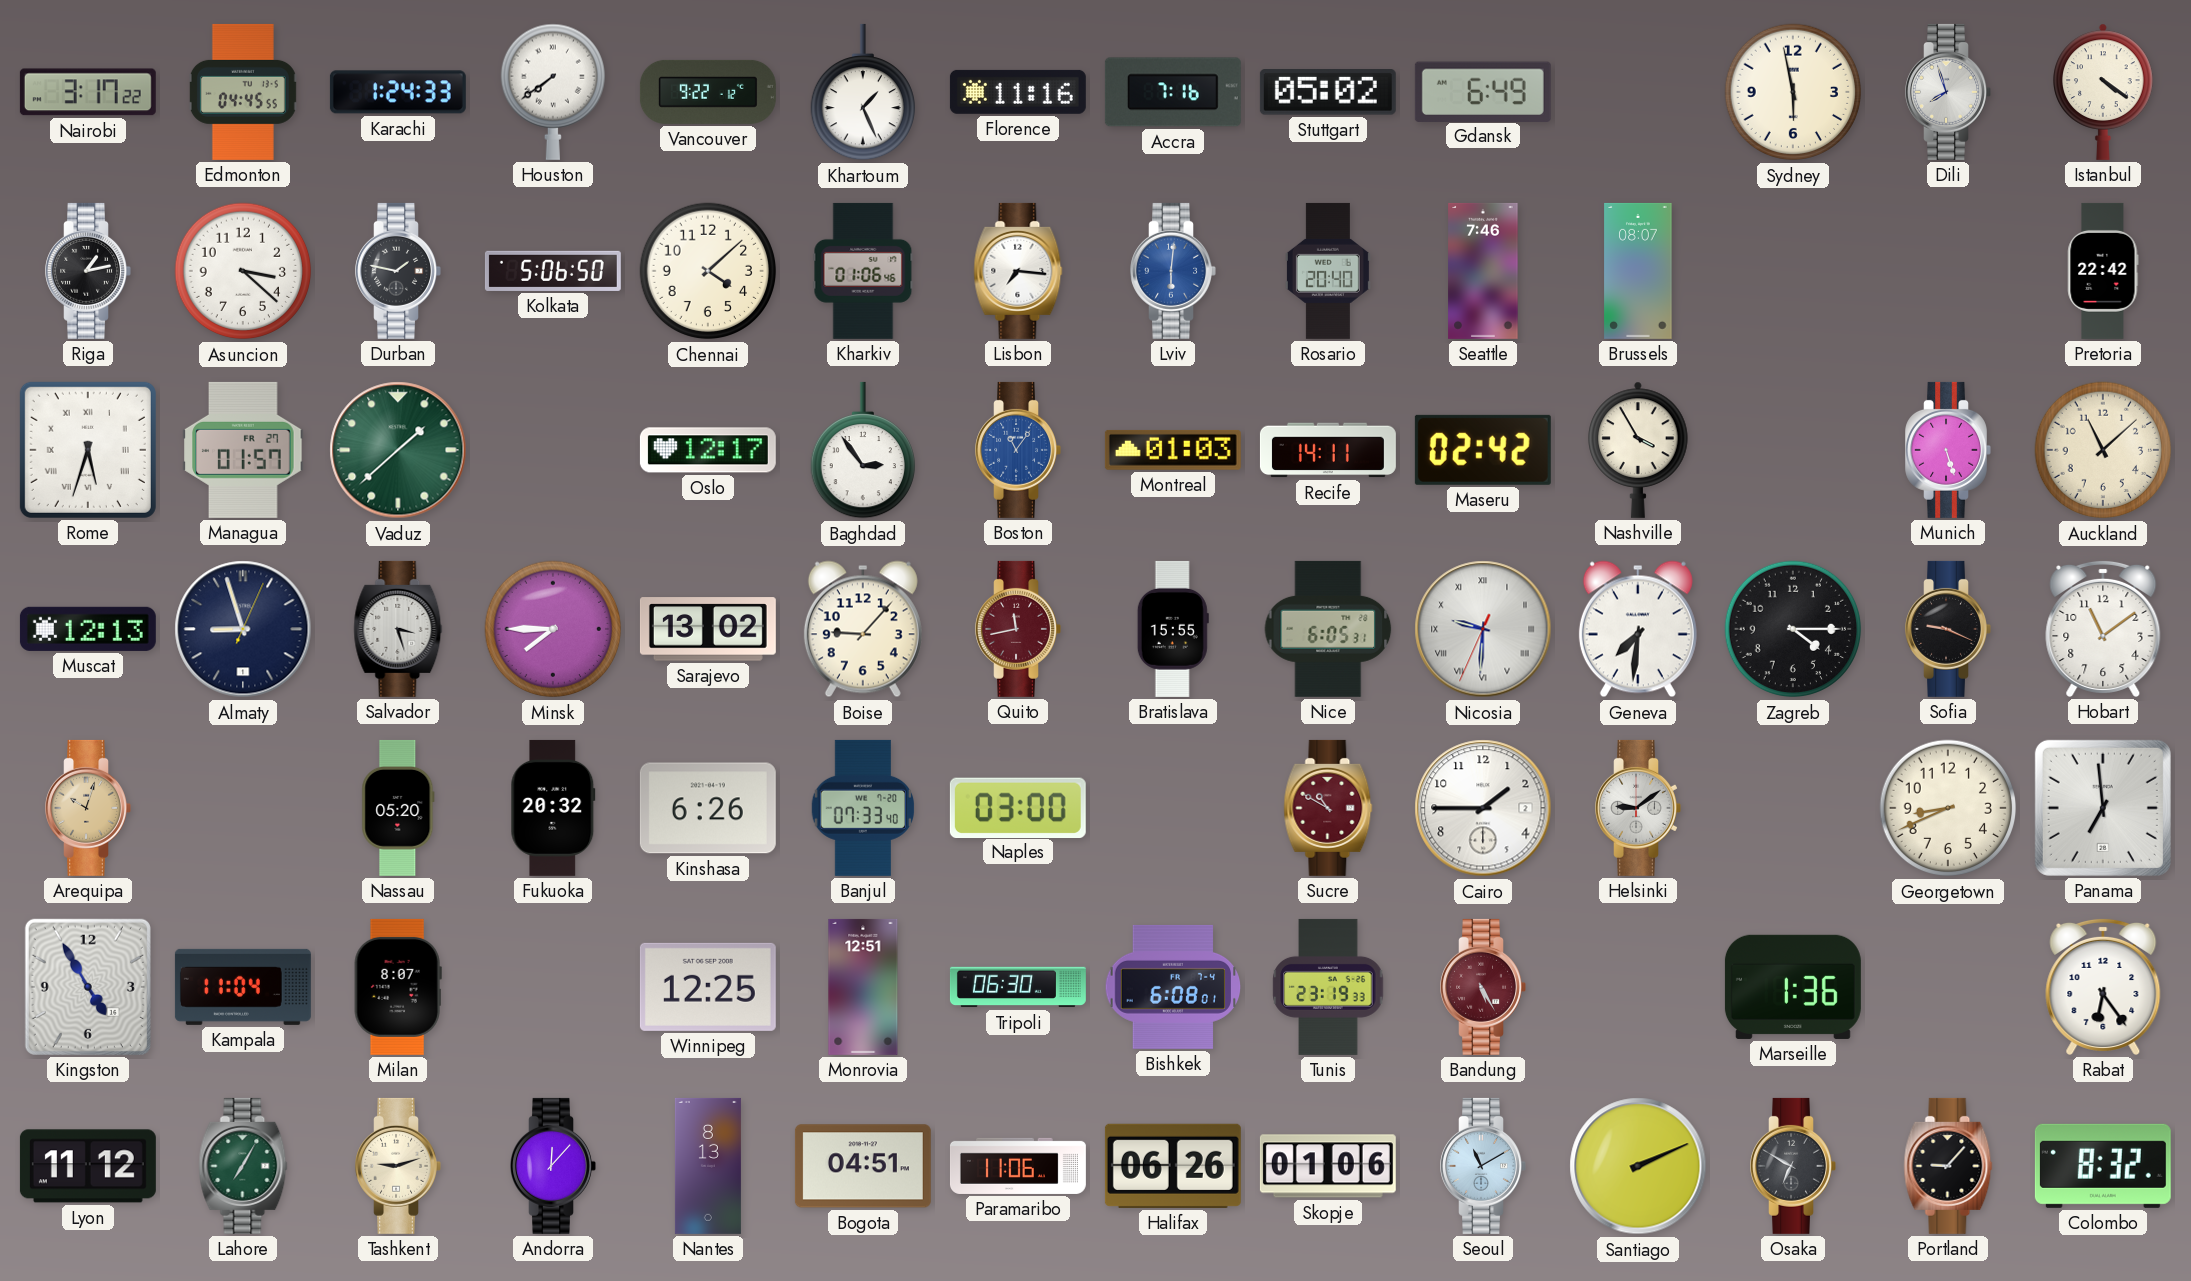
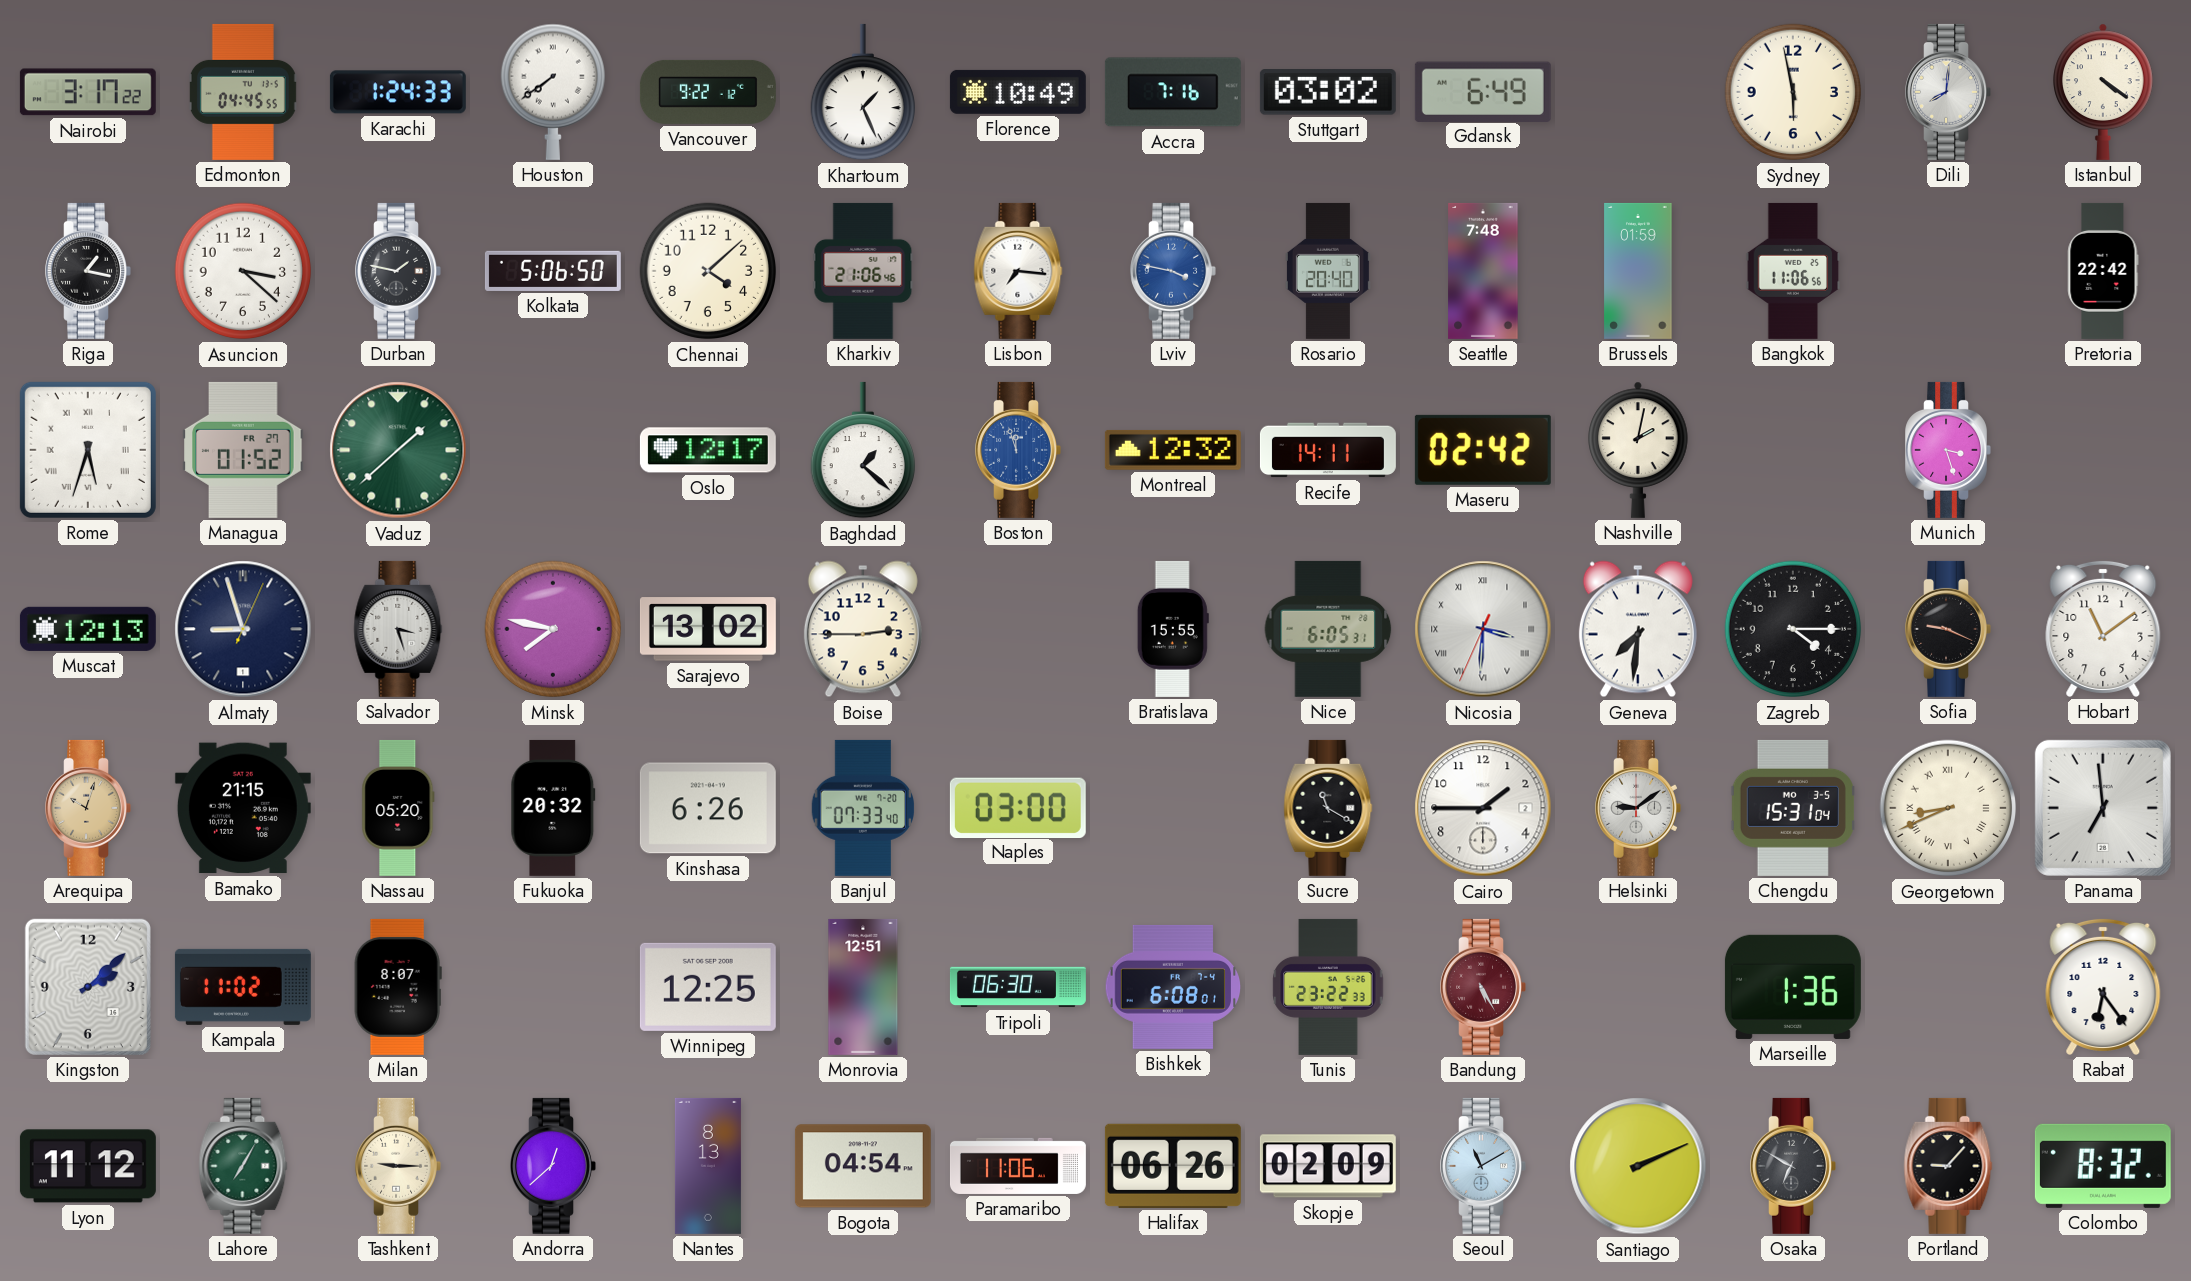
Florence: 11:16 -> 10:49
Stuttgart: 05:02 -> 03:02
Dili: 7:57 -> 8:01
Riga: 1:13 -> 1:17
Kharkiv: 01:06 -> 21:06
Lviv: 6:01 -> 3:47
Seattle: 7:46 -> 7:48
Brussels: 08:07 -> 01:59
Bangkok: none -> 11:06
Managua: 01:57 -> 01:52
Baghdad: 2:54 -> 1:22
Boston: 11:06 -> 11:57
Montreal: 01:03 -> 12:32
Nashville: 3:55 -> 2:02
Munich: 5:27 -> 3:27
Auckland: 11:08 -> none
Minsk: 7:45 -> 7:47
Boise: 9:07 -> 2:45
Quito: 11:43 -> none
Nicosia: 9:30 -> 3:30
Bamako: none -> 21:15
Sucre: 10:50 -> 11:20
Sucre dial: burgundy -> black
Chengdu: none -> 15:31
Georgetown numerals: Arabic -> Roman
Kingston: 4:55 -> 2:08
Kampala: 11:04 -> 11:02
Tunis: 23:19 -> 23:22
Tashkent: 9:12 -> 9:15
Andorra: 12:07 -> 12:38
Bogota: 04:51 -> 04:54
Skopje: 01:06 -> 02:09
